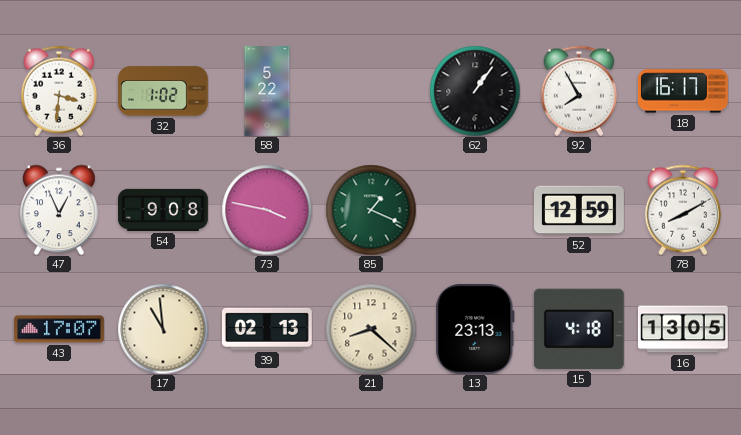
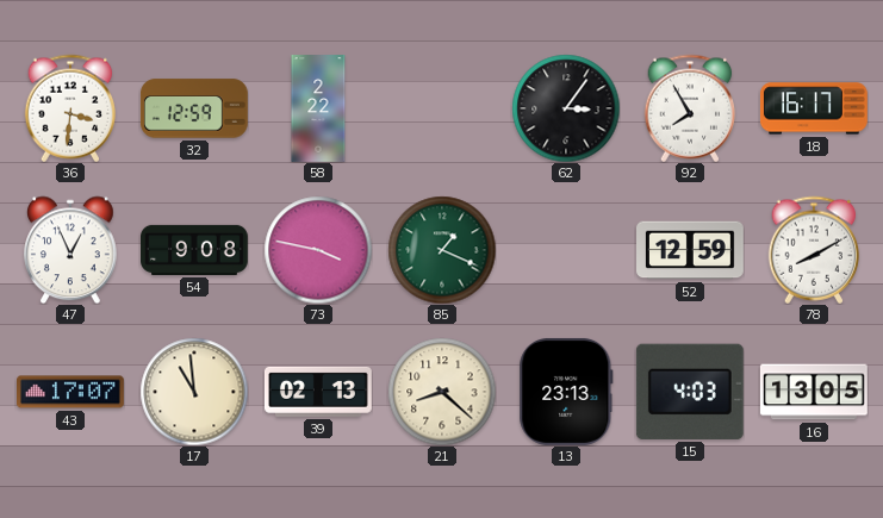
32: 1:02 -> 12:59
58: 5:22 -> 2:22
62: 1:06 -> 3:06
15: 4:18 -> 4:03
